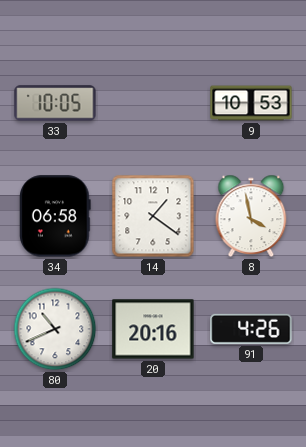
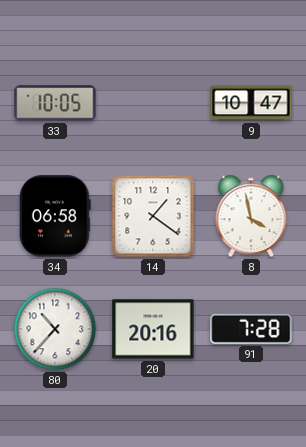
9: 10:53 -> 10:47
80: 10:41 -> 10:37
91: 4:26 -> 7:28
